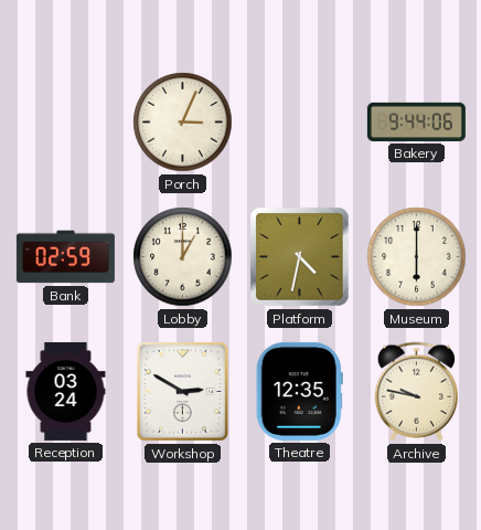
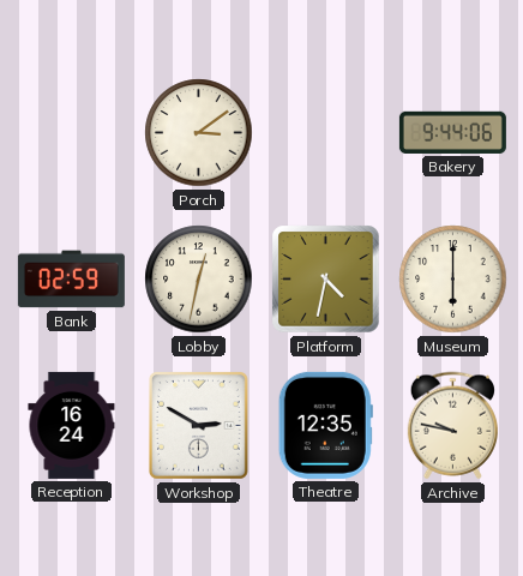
Porch: 3:04 -> 3:09
Lobby: 1:00 -> 12:32
Reception: 03:24 -> 16:24
